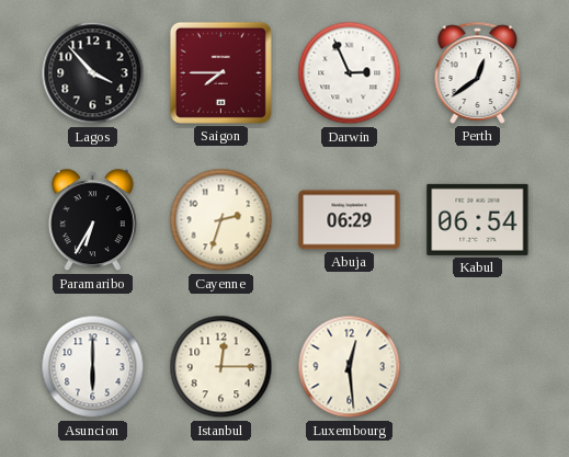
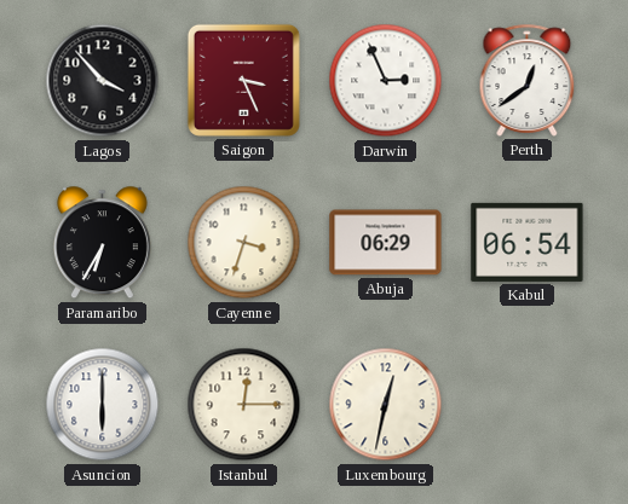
Saigon: 7:45 -> 3:26
Cayenne: 2:33 -> 3:33
Luxembourg: 12:29 -> 12:32
